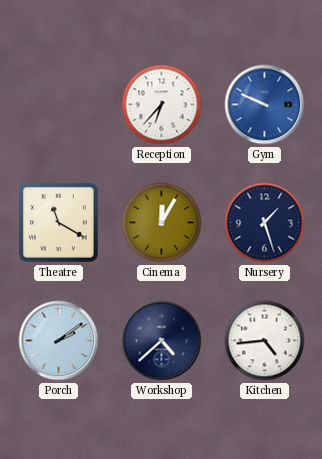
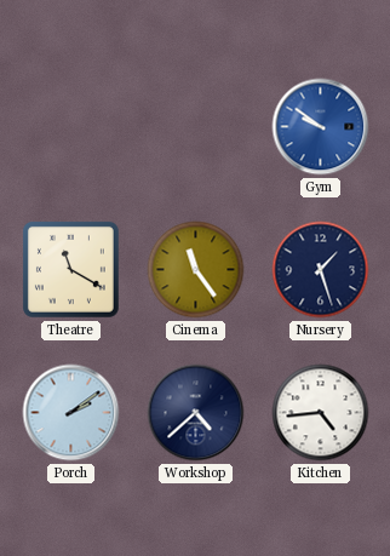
Reception: 6:37 -> none
Gym: 9:49 -> 9:51
Cinema: 12:05 -> 11:24
